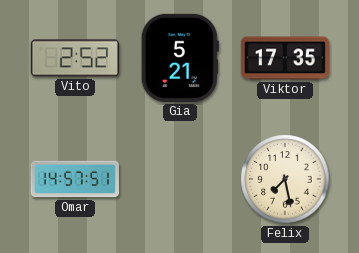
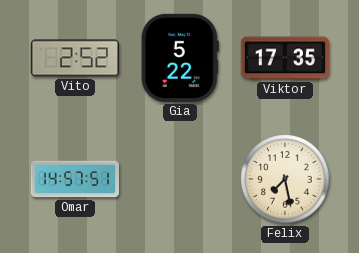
Gia: 5:21 -> 5:22
